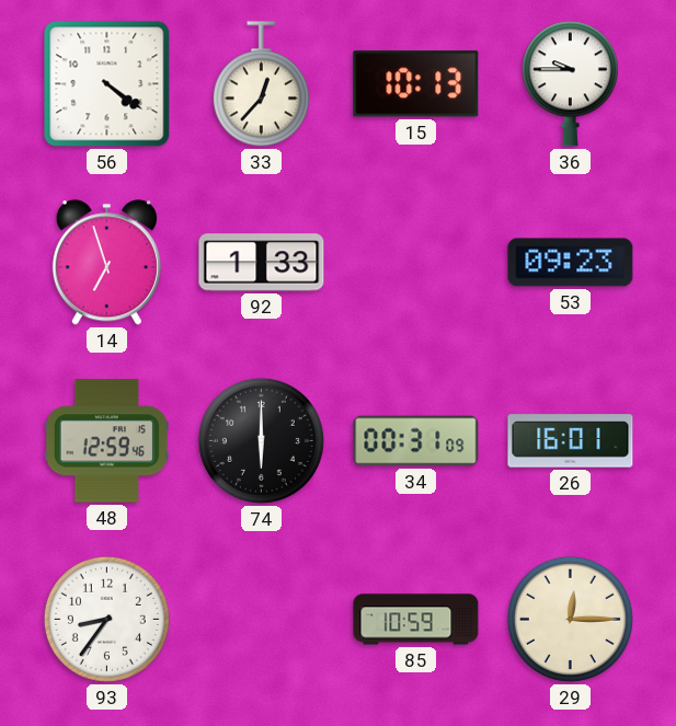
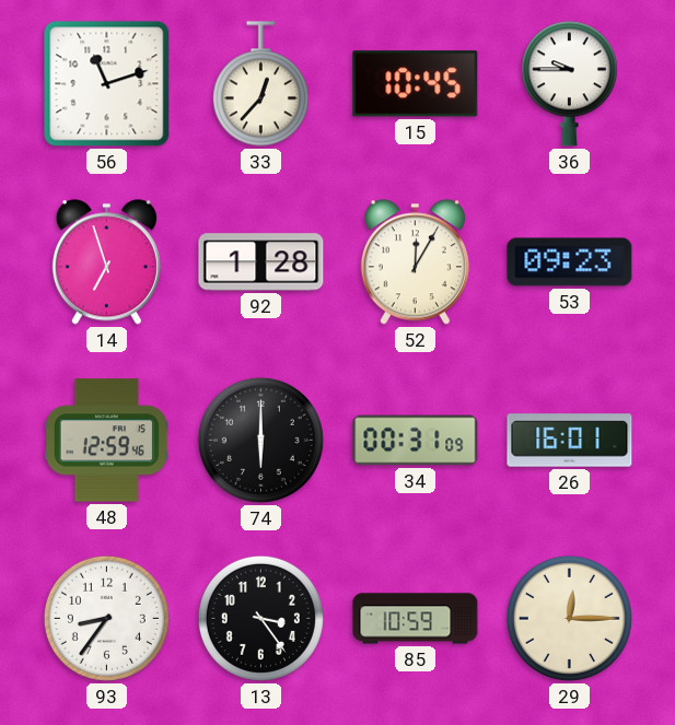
56: 4:21 -> 11:12
15: 10:13 -> 10:45
92: 1:33 -> 1:28
52: none -> 12:05
13: none -> 3:24
